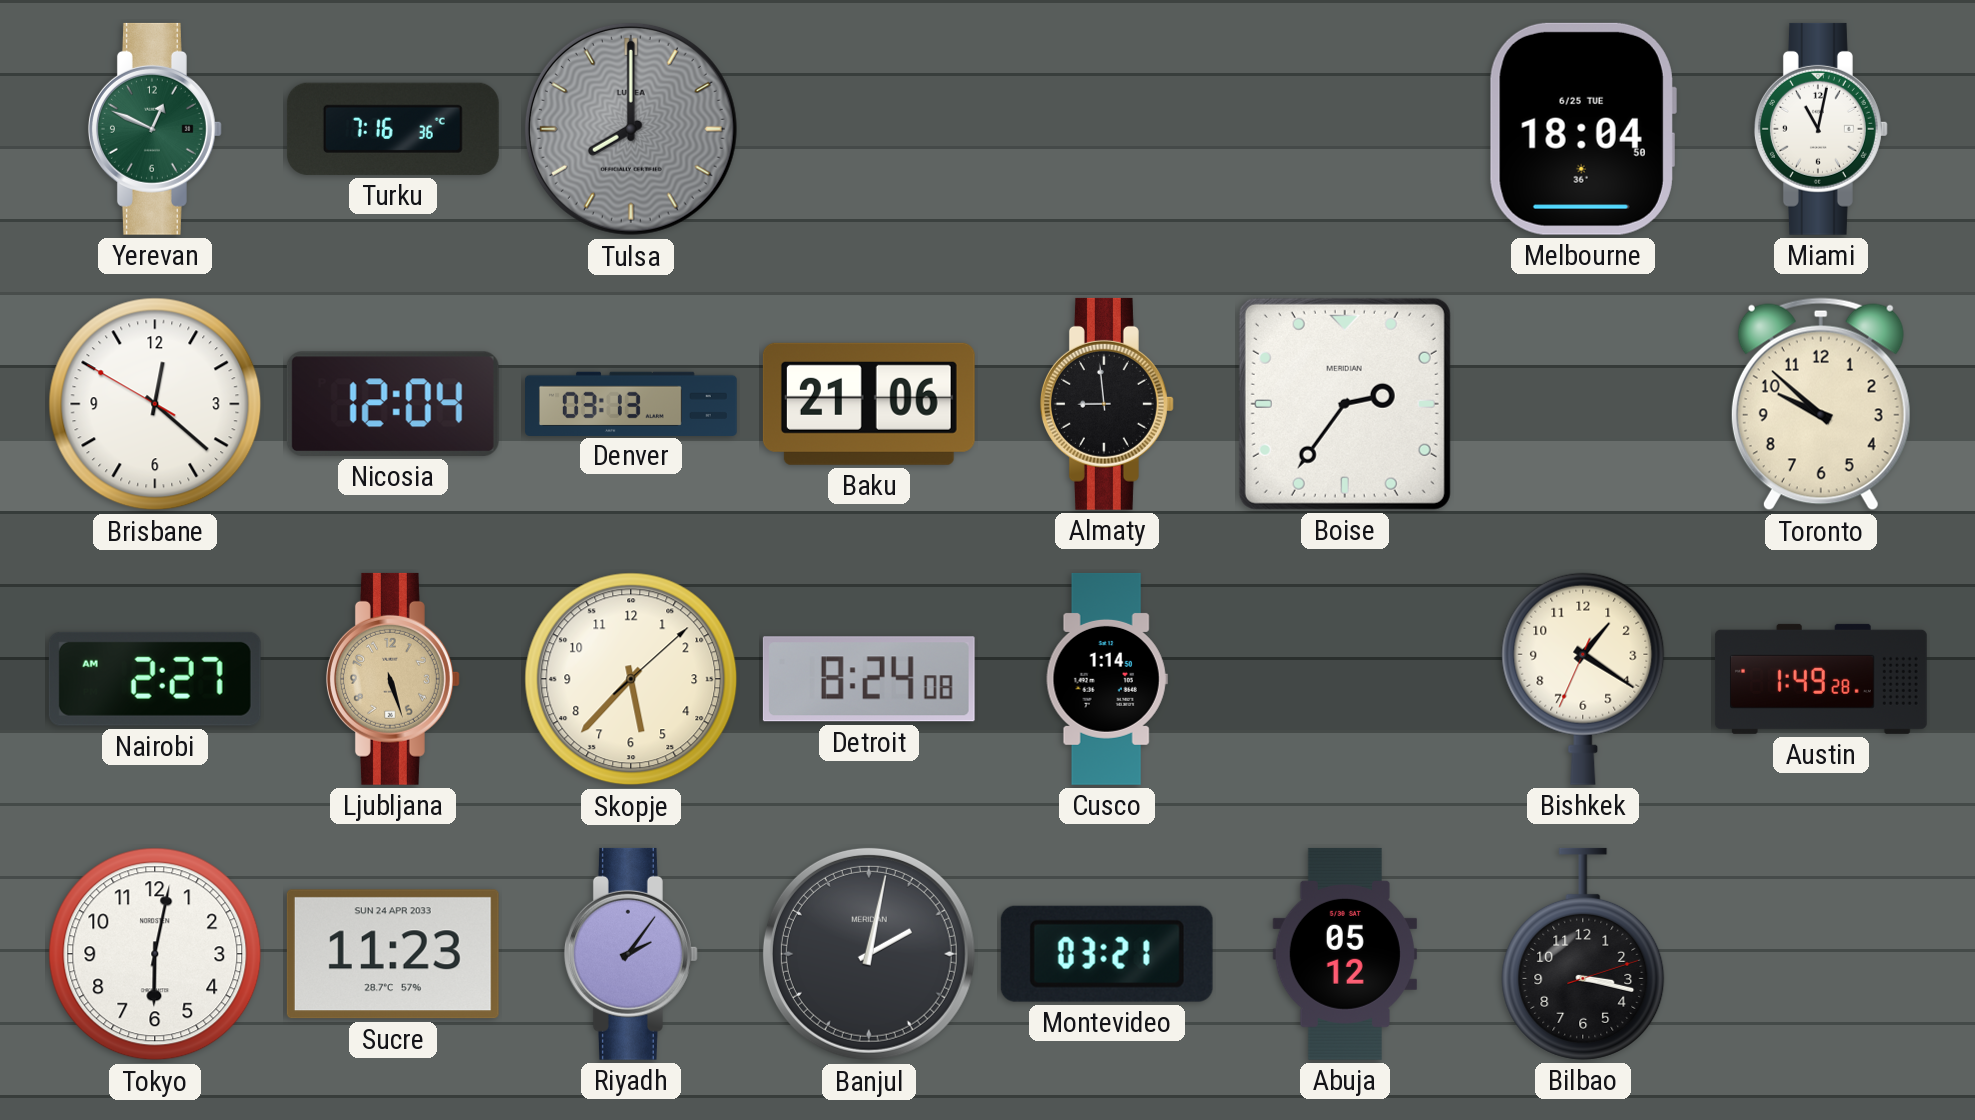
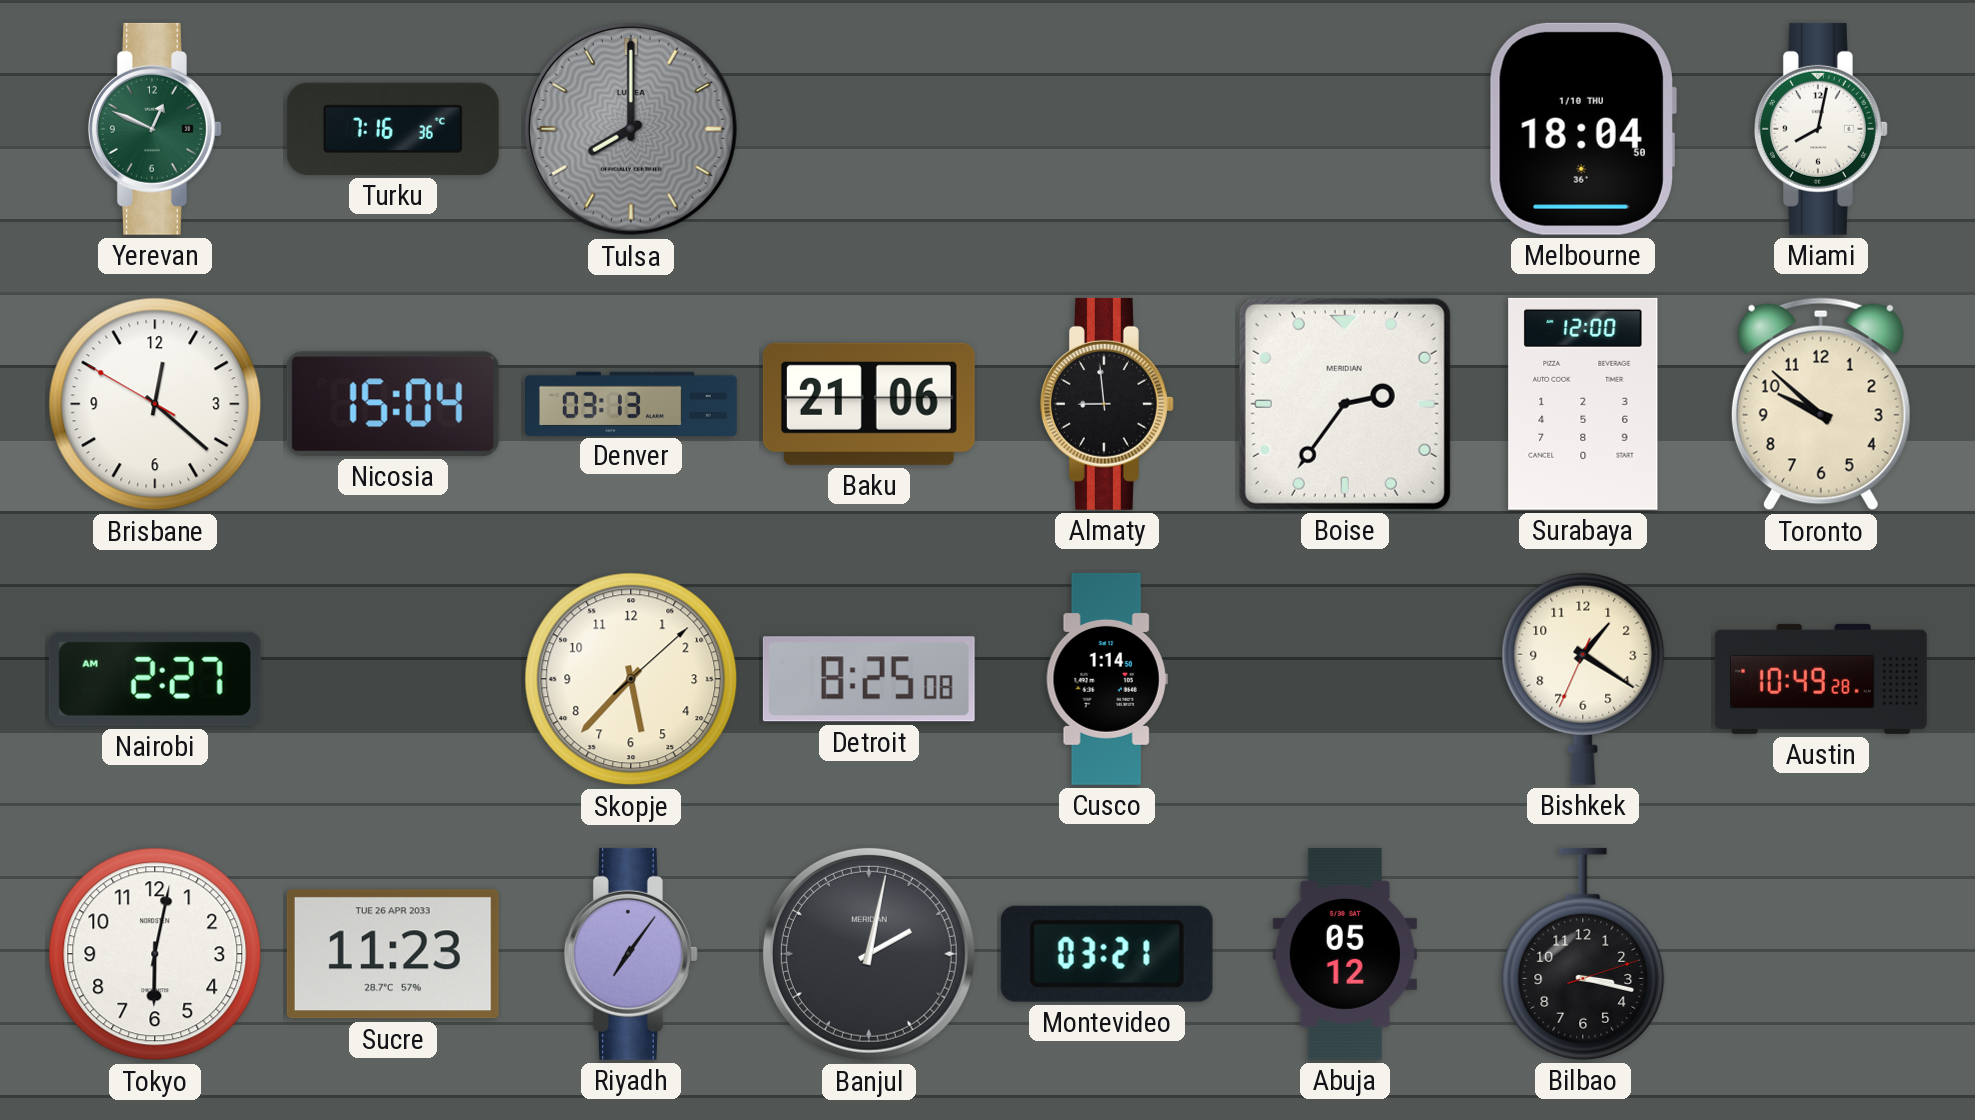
Melbourne date: 6/25 TUE -> 1/10 THU
Miami: 11:02 -> 8:02
Nicosia: 12:04 -> 15:04
Surabaya: none -> 12:00
Ljubljana: 5:27 -> none
Detroit: 8:24 -> 8:25
Austin: 1:49 -> 10:49
Sucre date: SUN 24 APR 2033 -> TUE 26 APR 2033
Riyadh: 2:06 -> 7:06
